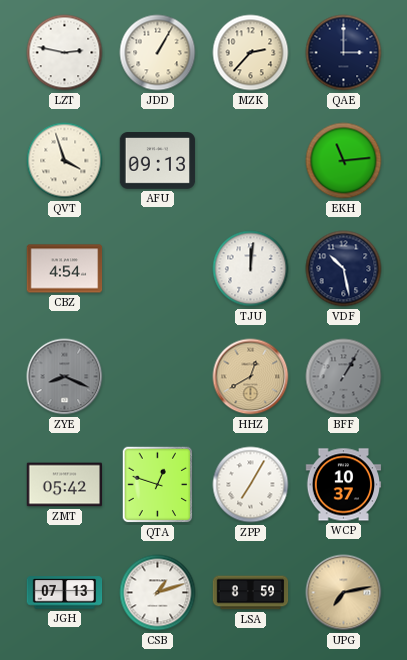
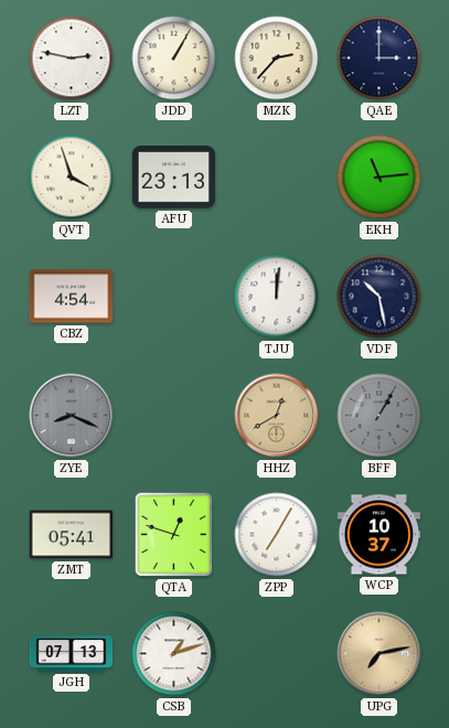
AFU: 09:13 -> 23:13
ZMT: 05:42 -> 05:41
LSA: 8:59 -> none
